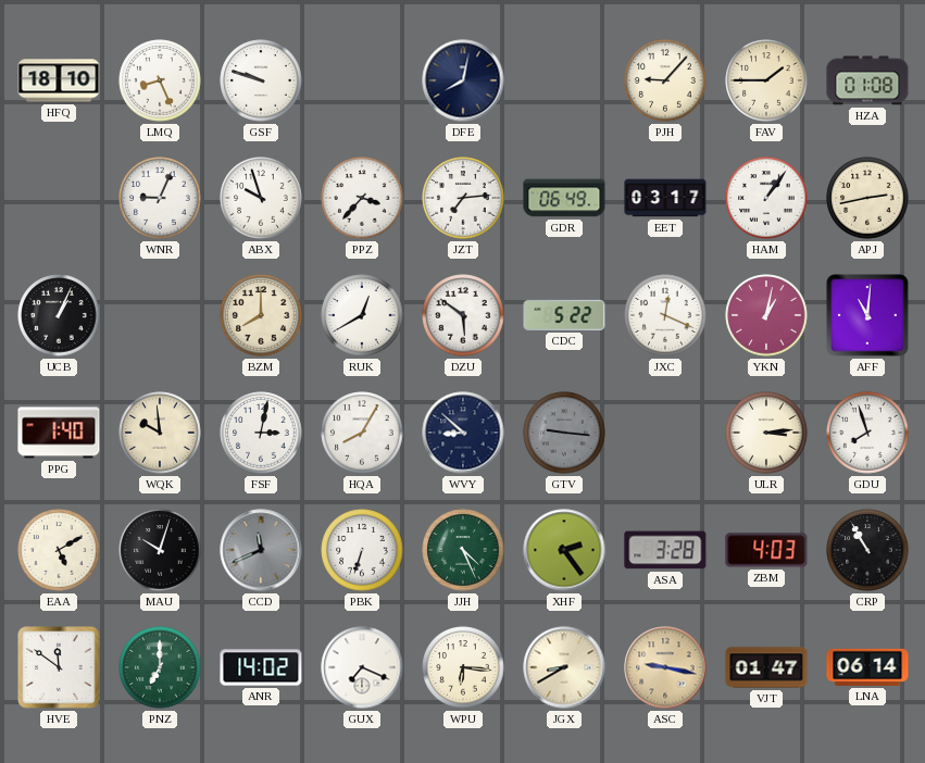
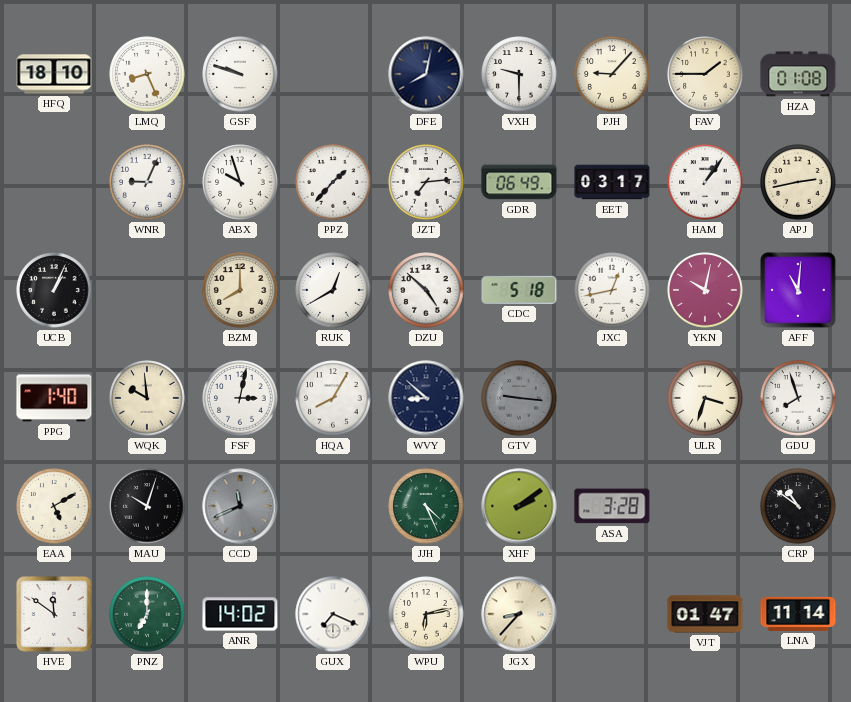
VXH: none -> 9:30
PPZ: 3:37 -> 1:37
DZU: 5:51 -> 4:52
CDC: 5:22 -> 5:18
JXC: 12:19 -> 12:43
YKN: 1:02 -> 10:02
ULR: 3:14 -> 3:33
PBK: 6:33 -> none
XHF: 2:24 -> 2:09
ZBM: 4:03 -> none
CRP: 10:55 -> 10:51
WPU: 6:16 -> 6:13
JGX: 8:40 -> 8:37
ASC: 9:17 -> none
LNA: 06:14 -> 11:14
